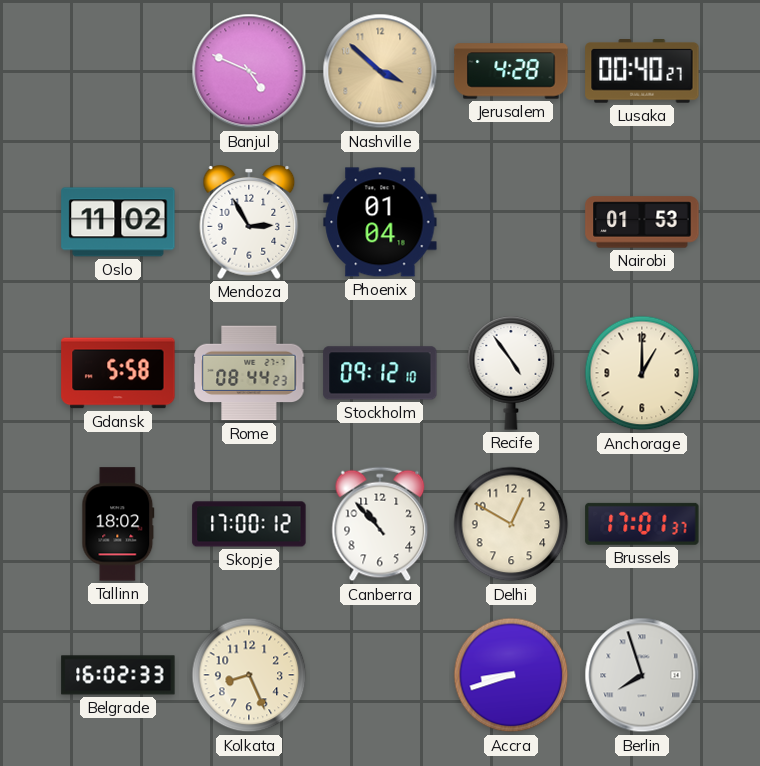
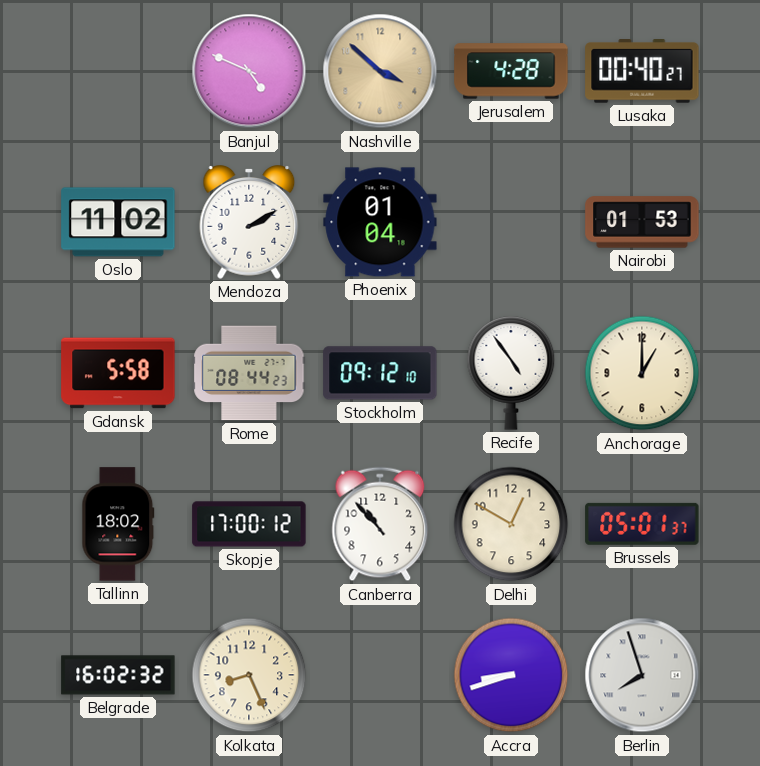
Mendoza: 2:55 -> 2:10
Brussels: 17:01 -> 05:01
Belgrade: 16:02:33 -> 16:02:32
